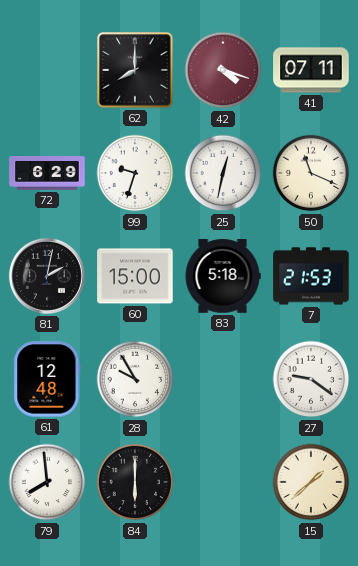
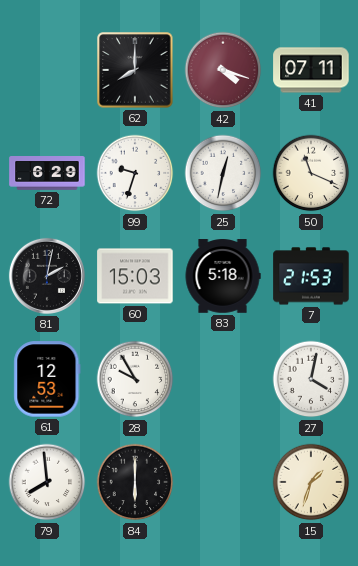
60: 15:00 -> 15:03
61: 12:48 -> 12:53
27: 9:21 -> 4:02
15: 1:38 -> 1:33
